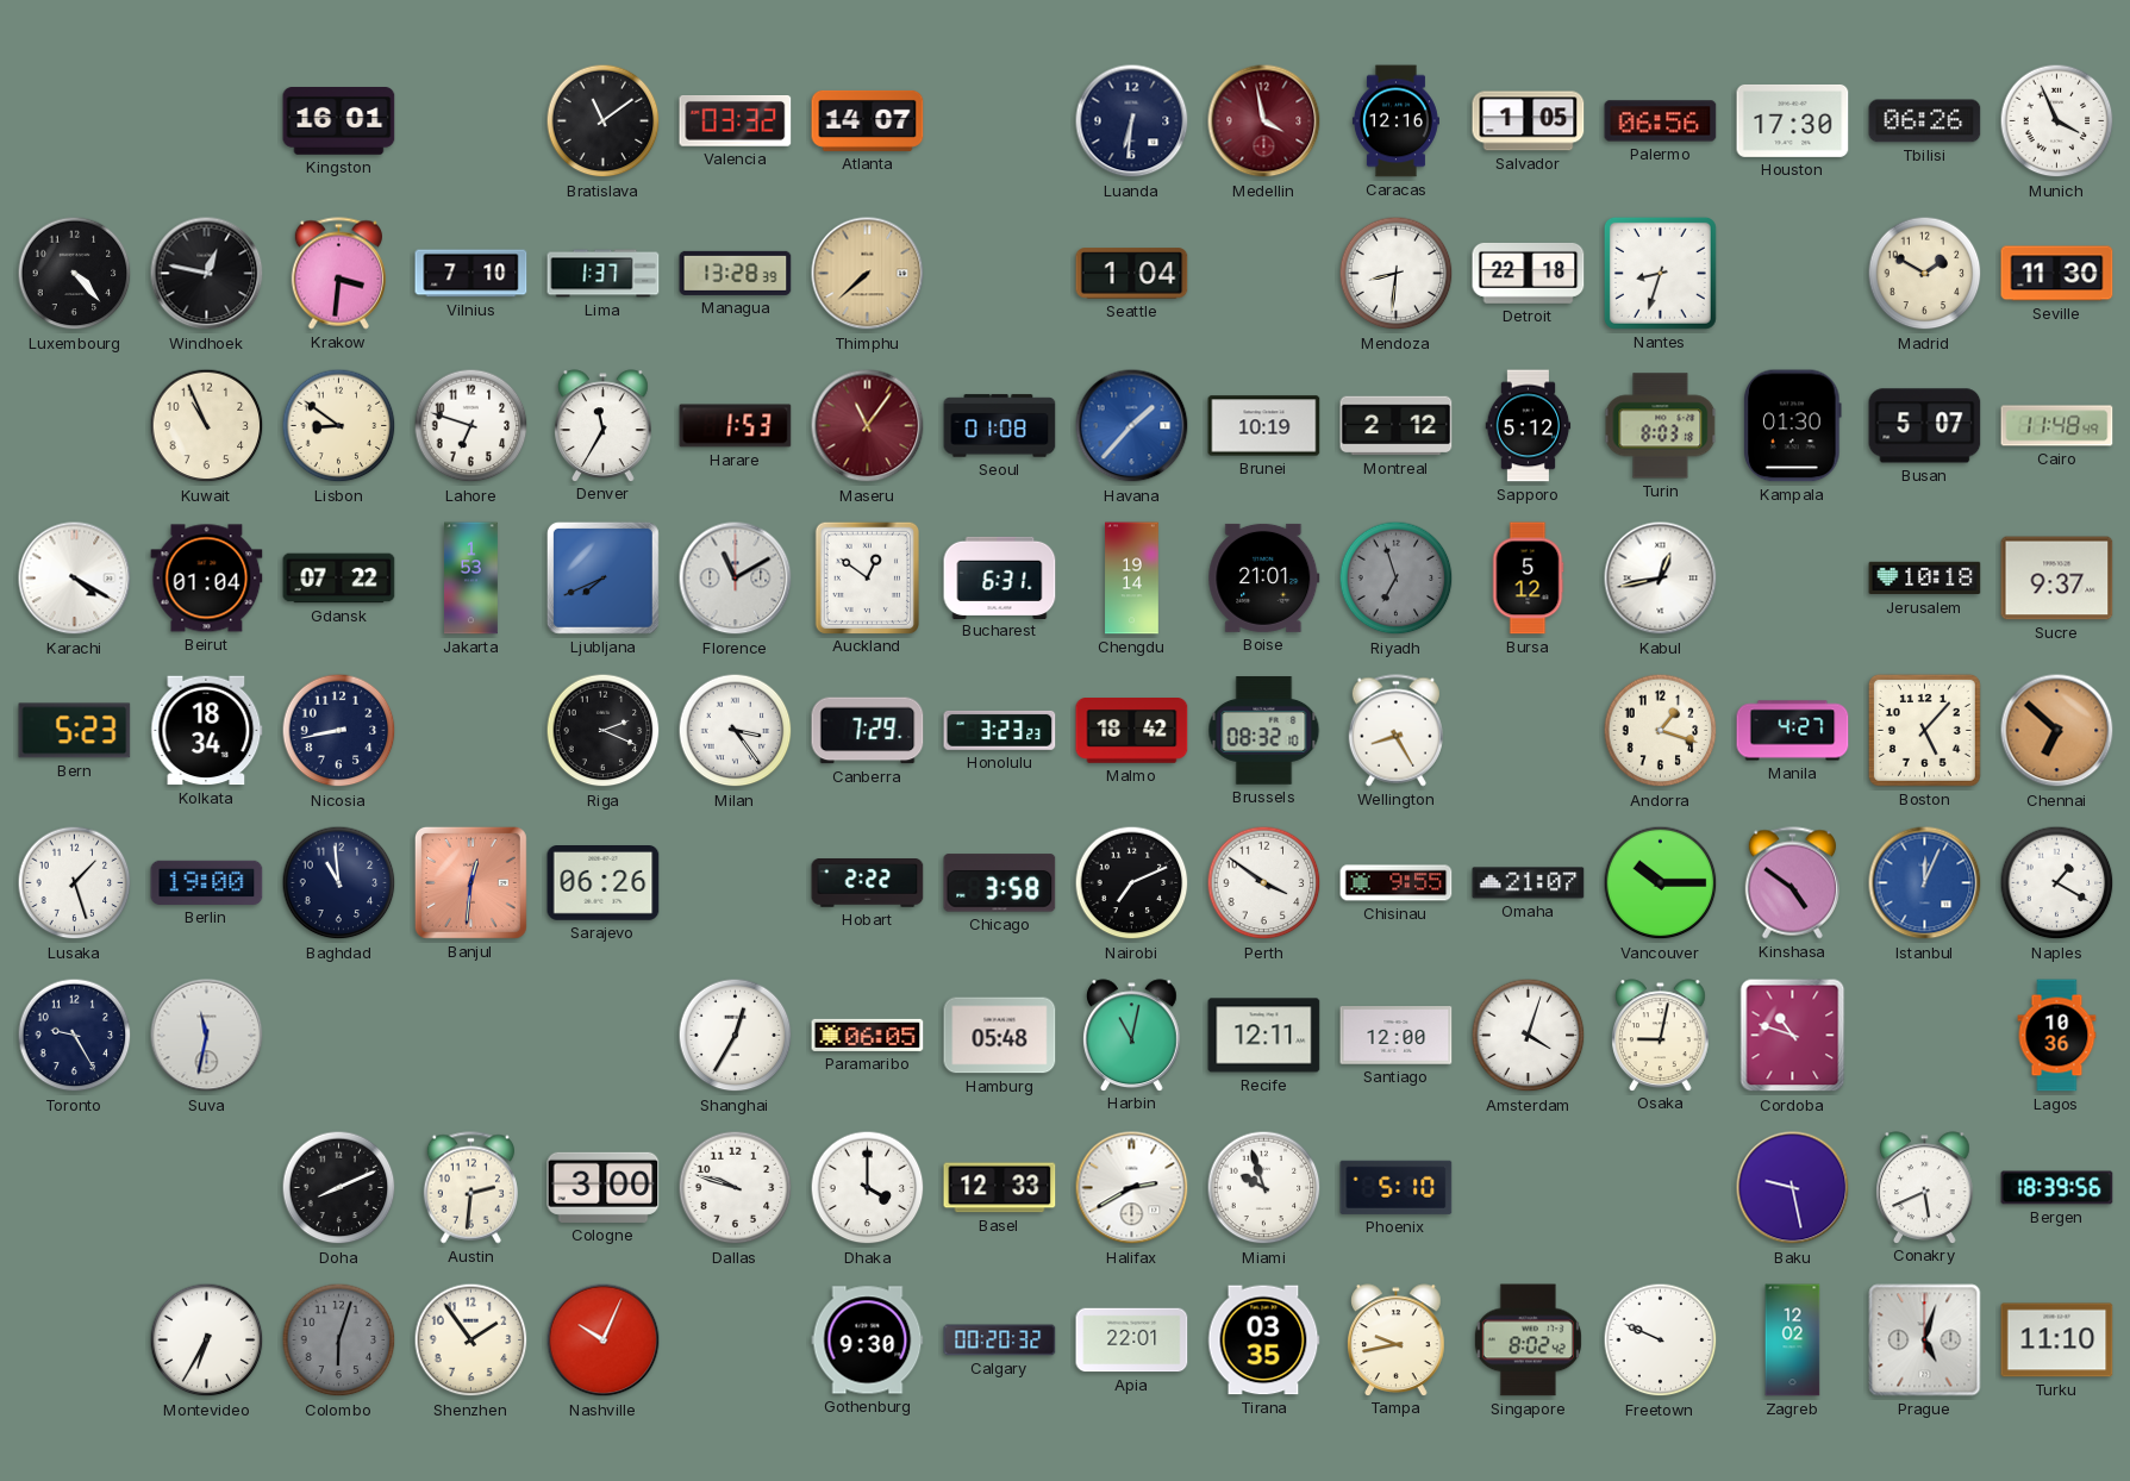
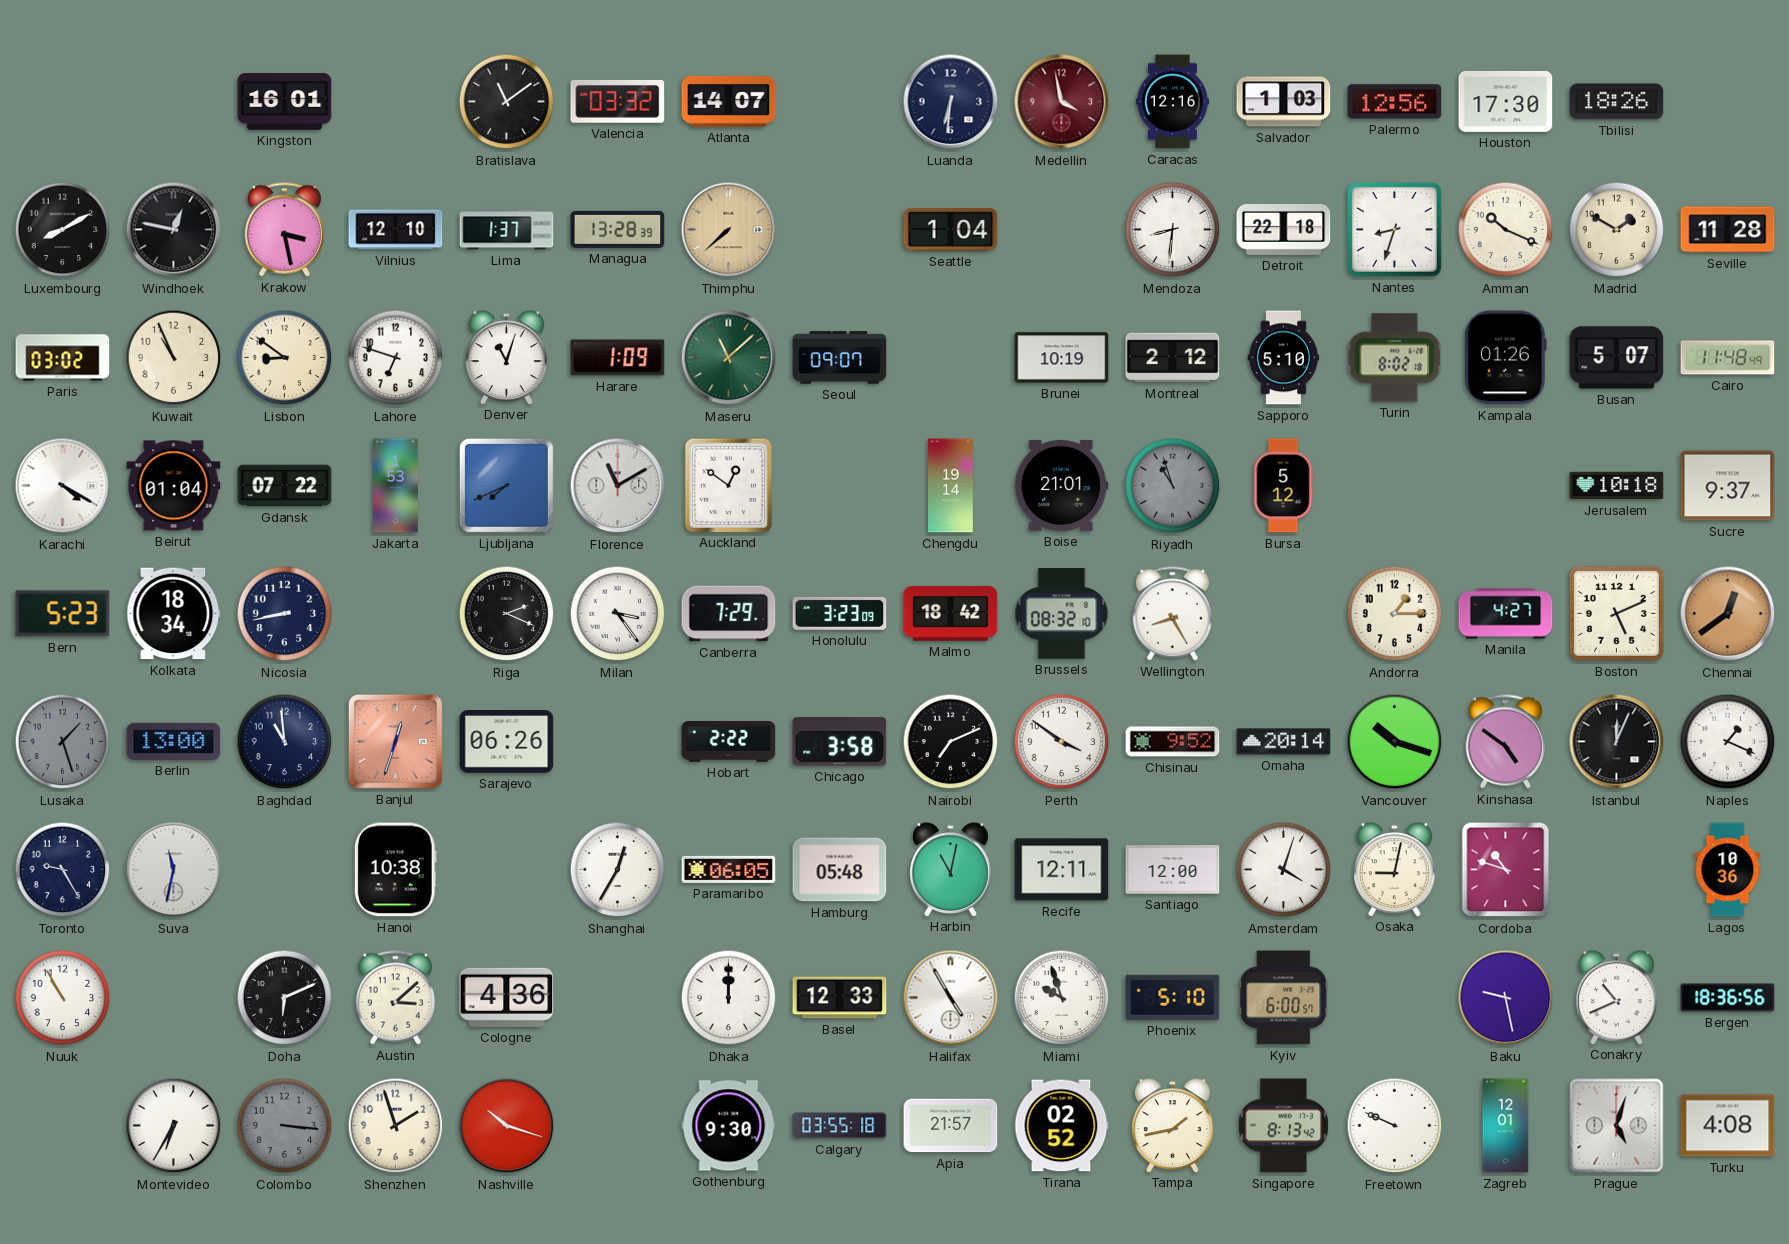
Salvador: 1:05 -> 1:03
Palermo: 06:56 -> 12:56
Tbilisi: 06:26 -> 18:26
Munich: 3:56 -> none
Luxembourg: 4:23 -> 8:10
Krakow: 3:31 -> 3:28
Vilnius: 7:10 -> 12:10
Amman: none -> 10:19
Seville: 11:30 -> 11:28
Paris: none -> 03:02
Denver: 11:35 -> 11:03
Harare: 1:53 -> 1:09
Maseru: 11:06 -> 11:08
Maseru dial: burgundy -> green
Seoul: 01:08 -> 09:07
Havana: 1:37 -> none
Sapporo: 5:12 -> 5:10
Turin: 8:03 -> 8:02
Kampala: 01:30 -> 01:26
Bucharest: 6:31 -> none
Riyadh: 6:57 -> 10:57
Kabul: 12:43 -> none
Honolulu: 3:23:23 -> 3:23:09
Andorra: 1:18 -> 1:15
Boston: 5:07 -> 5:11
Chennai: 6:52 -> 12:39
Lusaka dial: white -> grey
Berlin: 19:00 -> 13:00
Banjul: 12:31 -> 12:33
Chisinau: 9:55 -> 9:52
Omaha: 21:07 -> 20:14
Vancouver: 10:15 -> 10:18
Istanbul dial: blue -> black
Naples: 1:20 -> 1:19
Hanoi: none -> 10:38
Nuuk: none -> 10:55
Doha: 8:11 -> 6:11
Austin: 2:31 -> 3:08
Cologne: 3:00 -> 4:36
Dallas: 9:48 -> none
Dhaka: 4:00 -> 12:00
Halifax: 2:40 -> 4:55
Kyiv: none -> 6:00
Conakry: 5:41 -> 10:41
Bergen: 18:39 -> 18:36
Colombo: 6:03 -> 3:16
Shenzhen: 1:54 -> 1:57
Nashville: 10:04 -> 10:18
Calgary: 00:20 -> 03:55
Apia: 22:01 -> 21:57
Tirana: 03:35 -> 02:52
Tampa: 9:43 -> 1:43
Singapore: 8:02 -> 8:13
Zagreb: 12:02 -> 12:01
Turku: 11:10 -> 4:08
